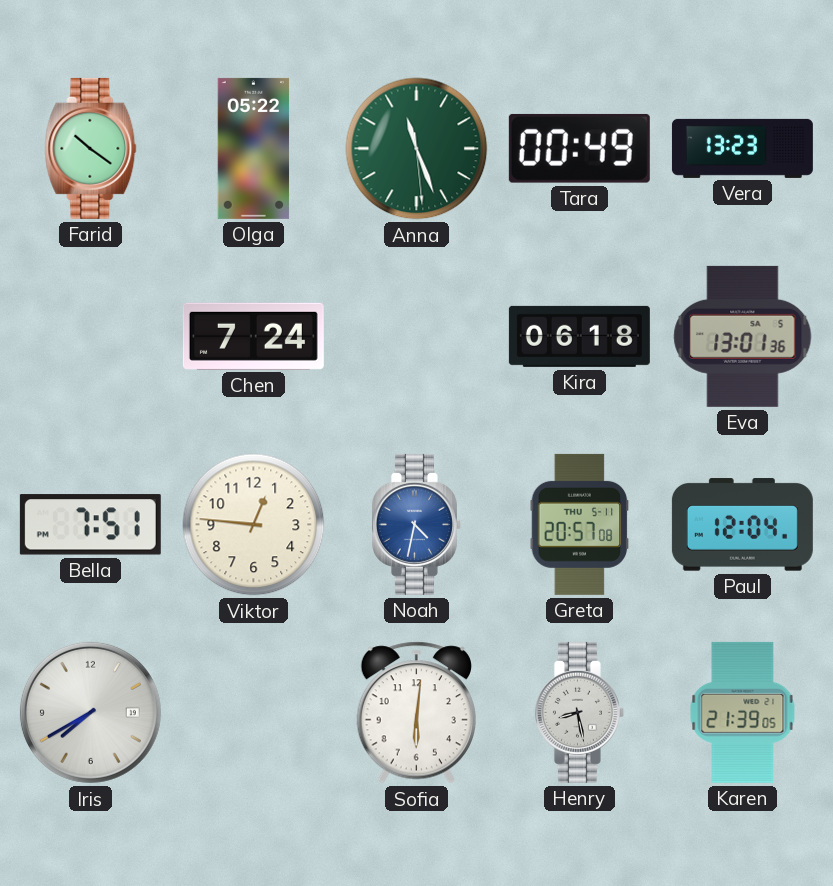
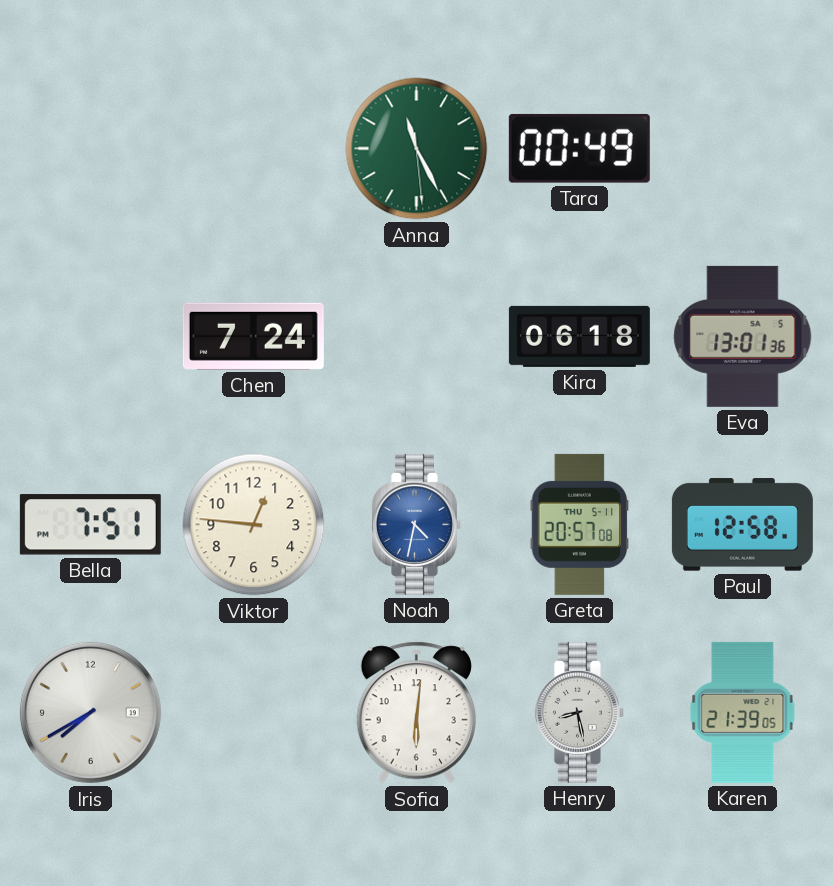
Farid: 10:21 -> none
Olga: 05:22 -> none
Anna: 11:26 -> 11:25
Vera: 13:23 -> none
Paul: 12:04 -> 12:58
